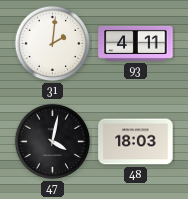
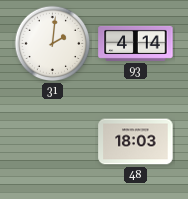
93: 4:11 -> 4:14
47: 4:02 -> none
